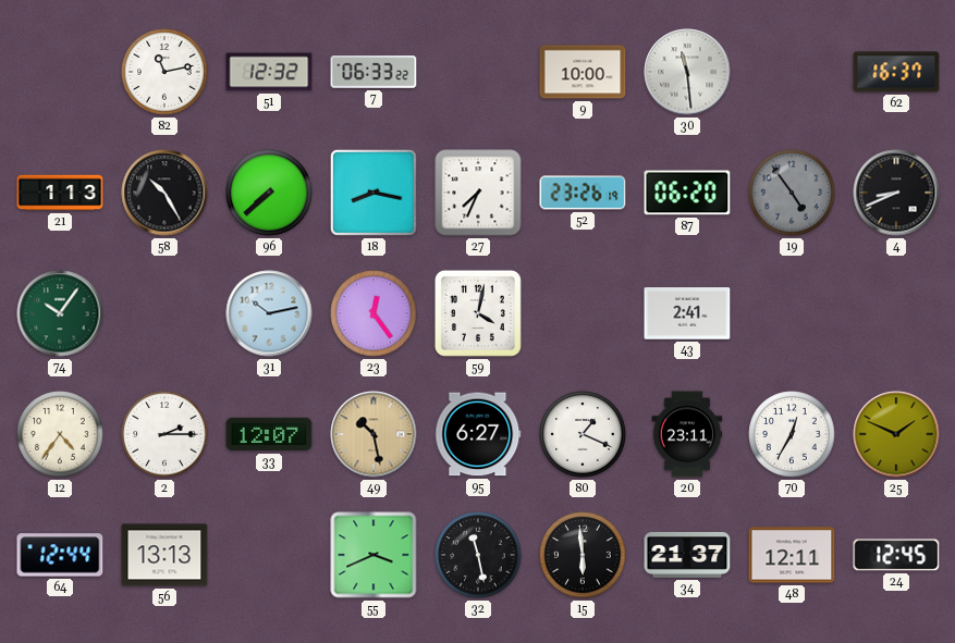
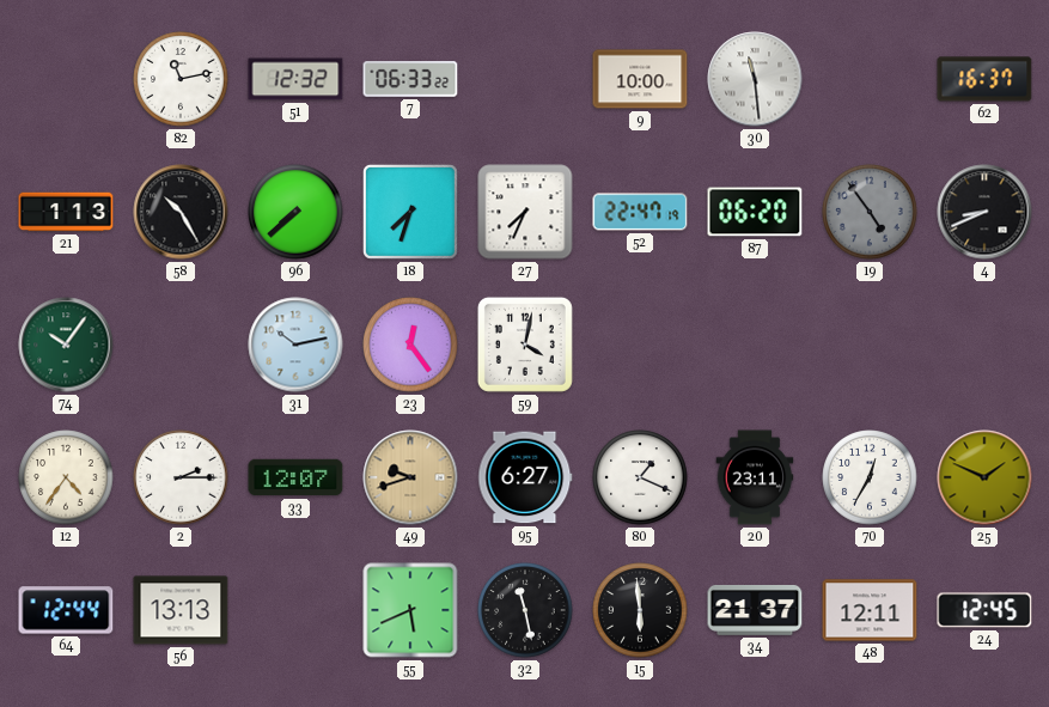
18: 8:17 -> 7:33
52: 23:26 -> 22:47
43: 2:41 -> none
49: 10:28 -> 9:42
55: 3:41 -> 5:41
